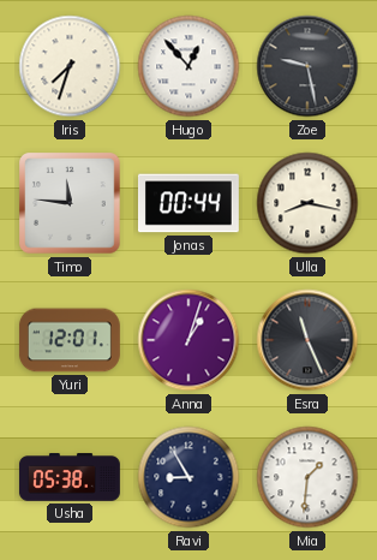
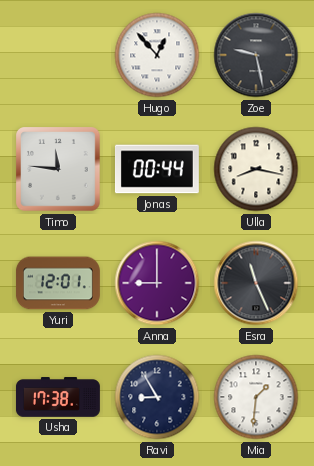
Iris: 7:33 -> none
Anna: 1:03 -> 9:00
Usha: 05:38 -> 17:38
